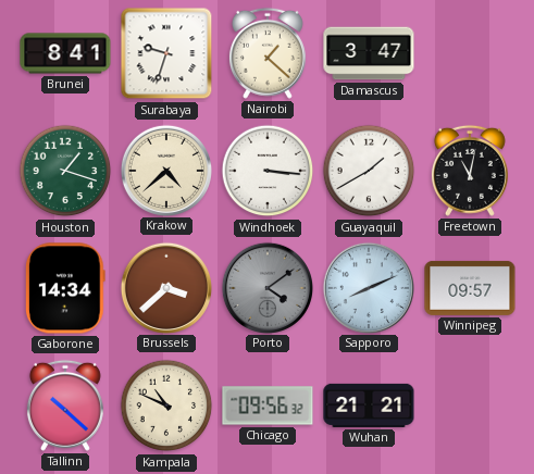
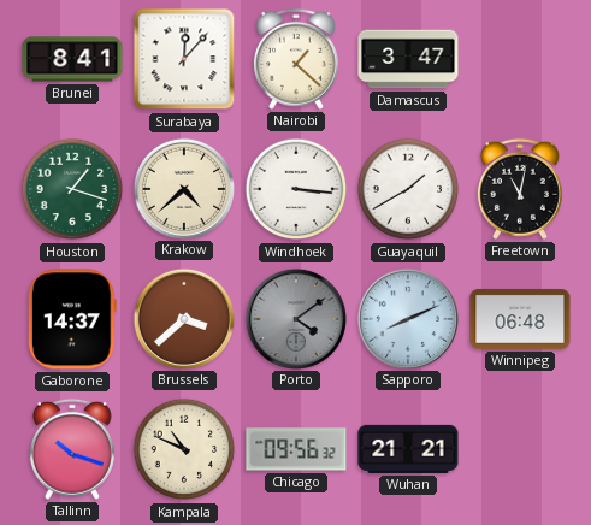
Surabaya: 9:33 -> 12:07
Gaborone: 14:34 -> 14:37
Winnipeg: 09:57 -> 06:48
Tallinn: 10:22 -> 10:18
